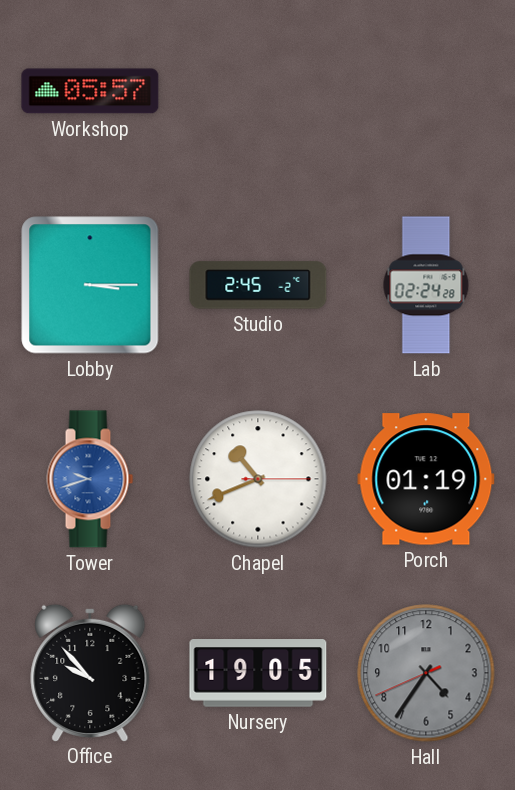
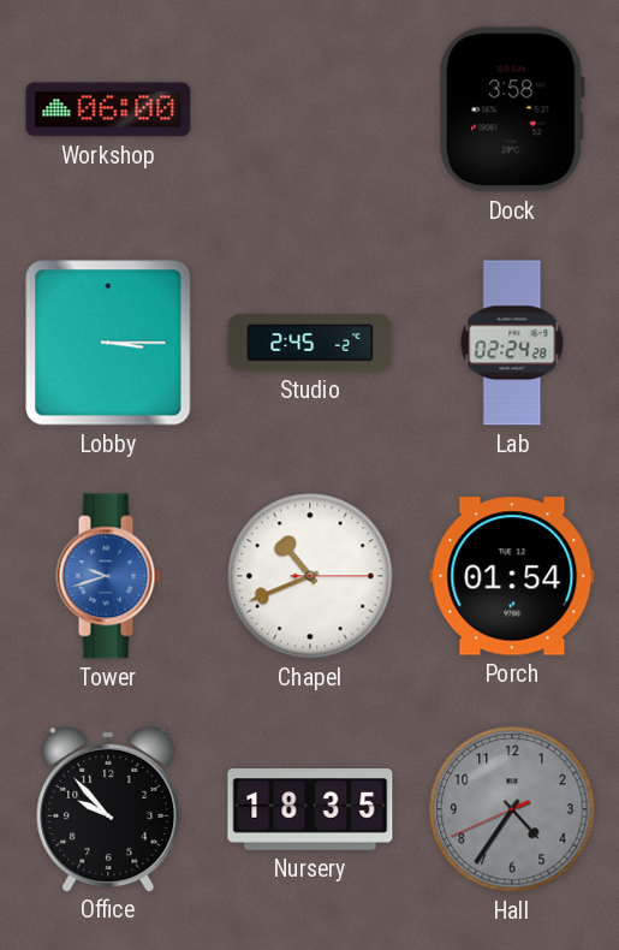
Workshop: 05:57 -> 06:00
Dock: none -> 3:58
Porch: 01:19 -> 01:54
Nursery: 19:05 -> 18:35
